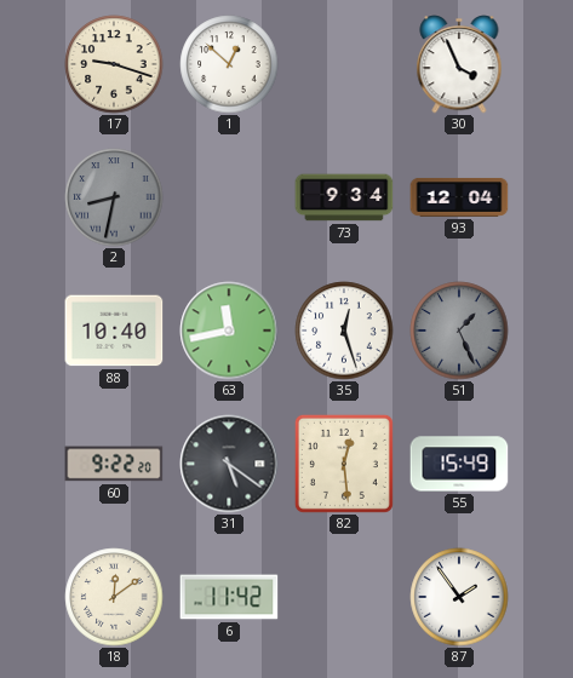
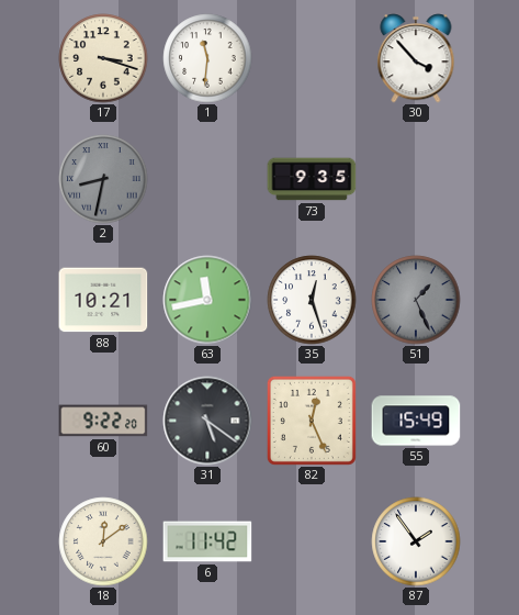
17: 9:18 -> 3:18
1: 12:52 -> 11:31
30: 3:56 -> 3:53
73: 9:34 -> 9:35
93: 12:04 -> none
88: 10:40 -> 10:21
82: 12:29 -> 12:26
